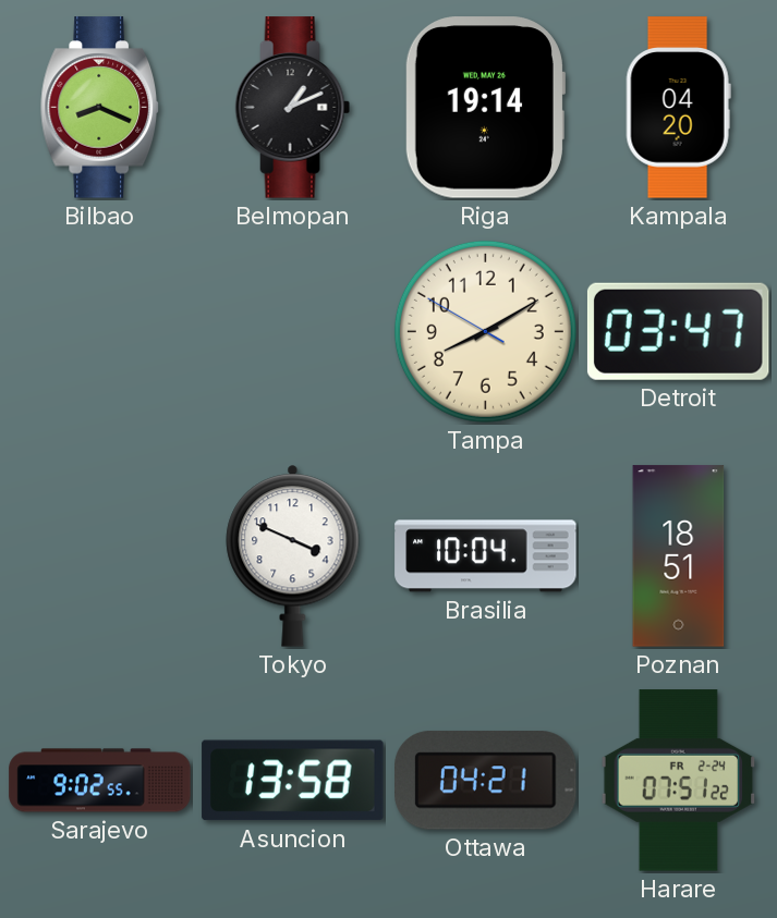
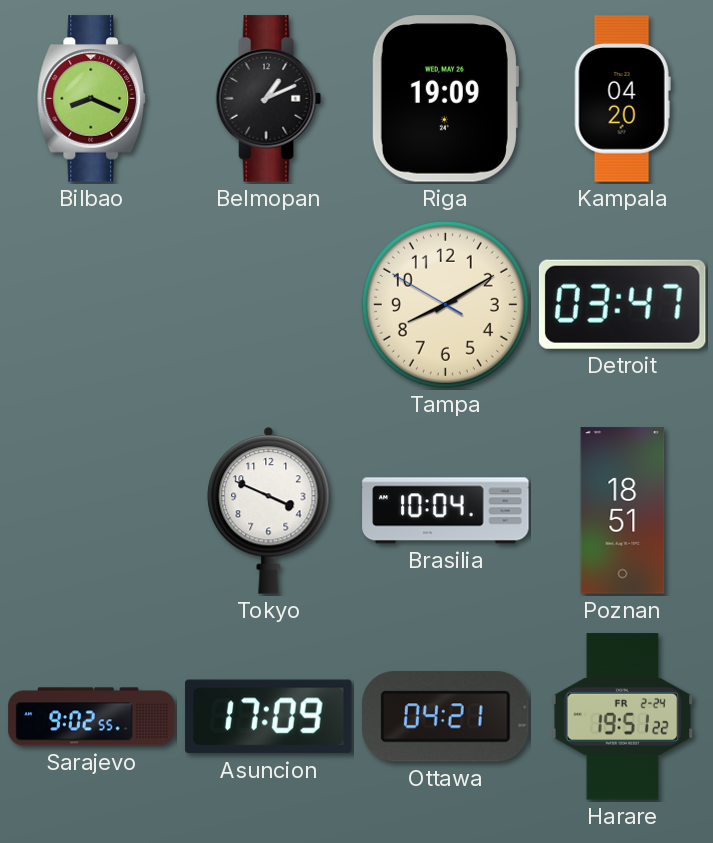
Riga: 19:14 -> 19:09
Asuncion: 13:58 -> 17:09
Harare: 07:51 -> 19:51
